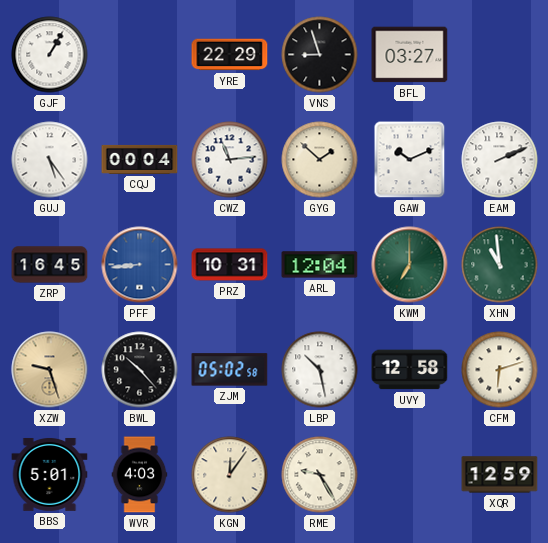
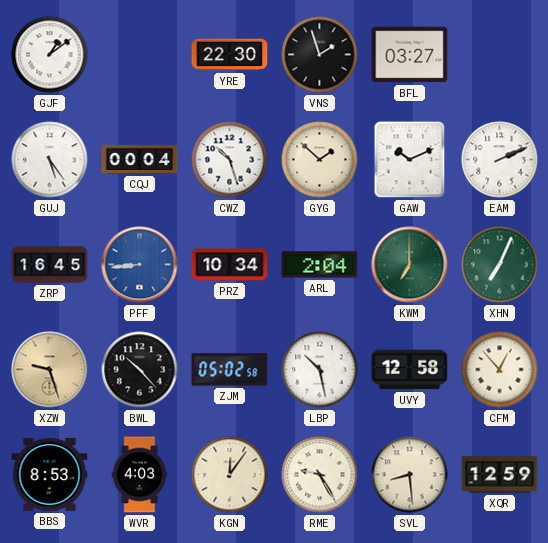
GJF: 1:05 -> 1:09
YRE: 22:29 -> 22:30
VNS: 8:57 -> 1:57
CWZ: 11:14 -> 10:27
PRZ: 10:31 -> 10:34
ARL: 12:04 -> 2:04
XHN: 10:59 -> 7:04
CFM: 6:12 -> 12:53
BBS: 5:01 -> 8:53
SVL: none -> 8:29
